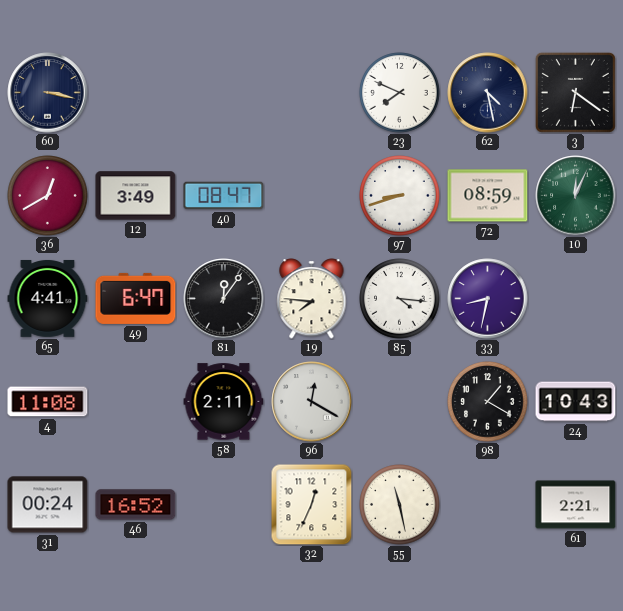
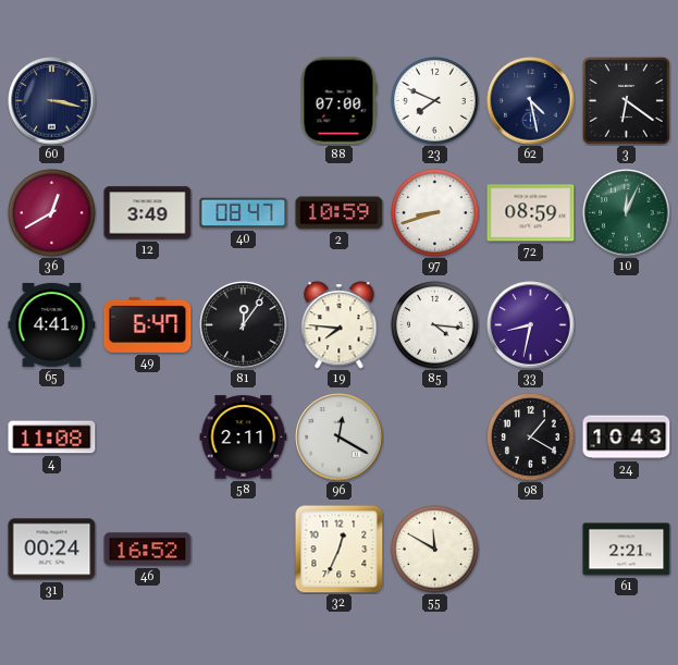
88: none -> 07:00
2: none -> 10:59
55: 11:28 -> 11:50
